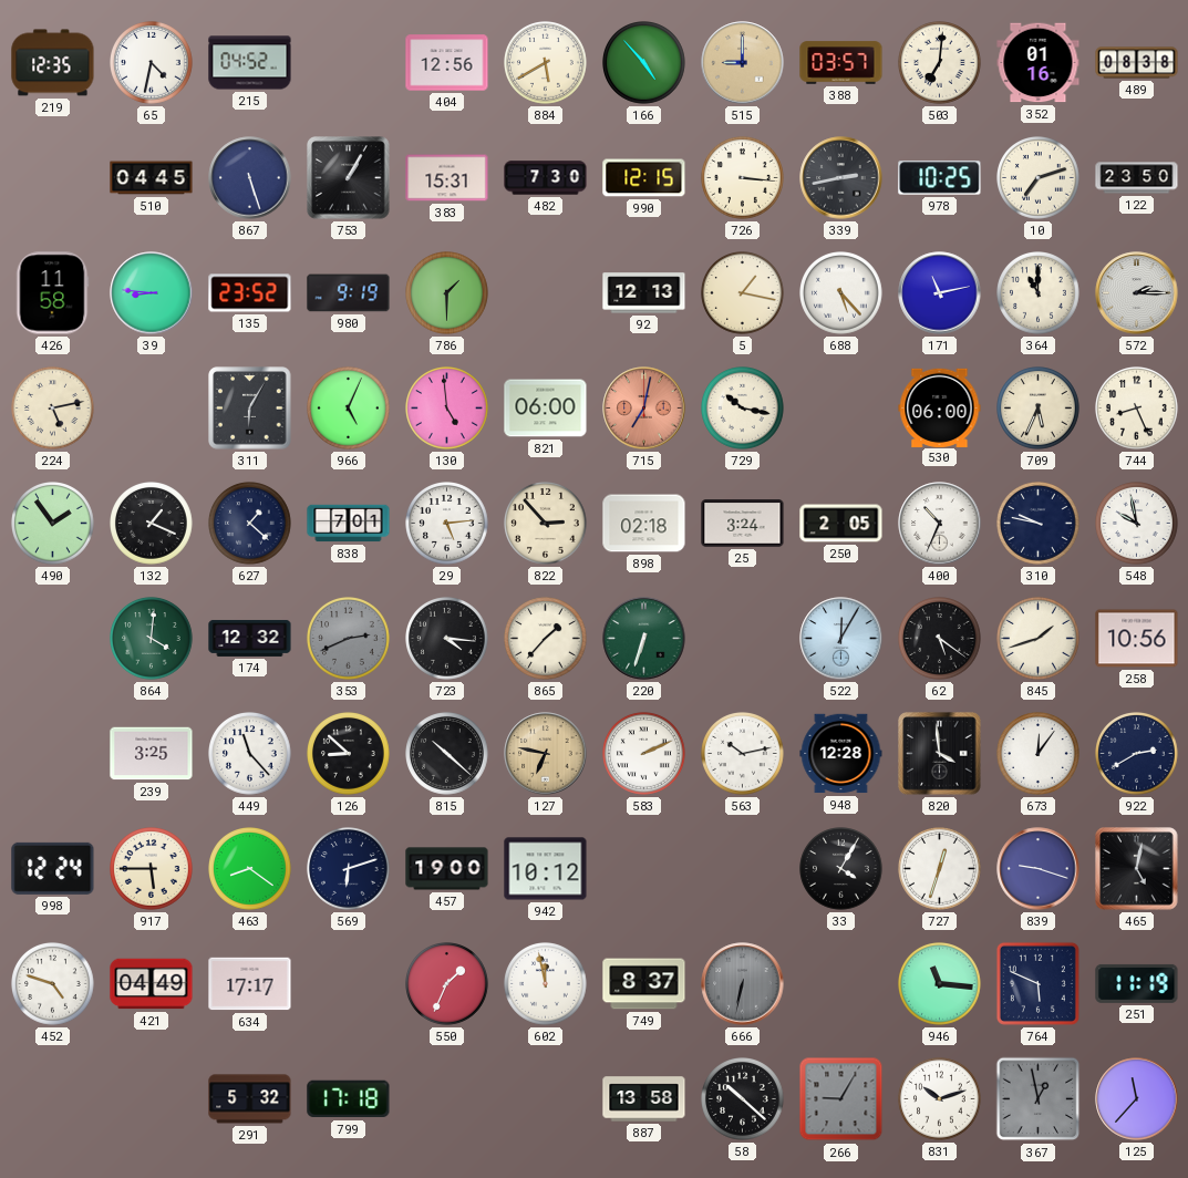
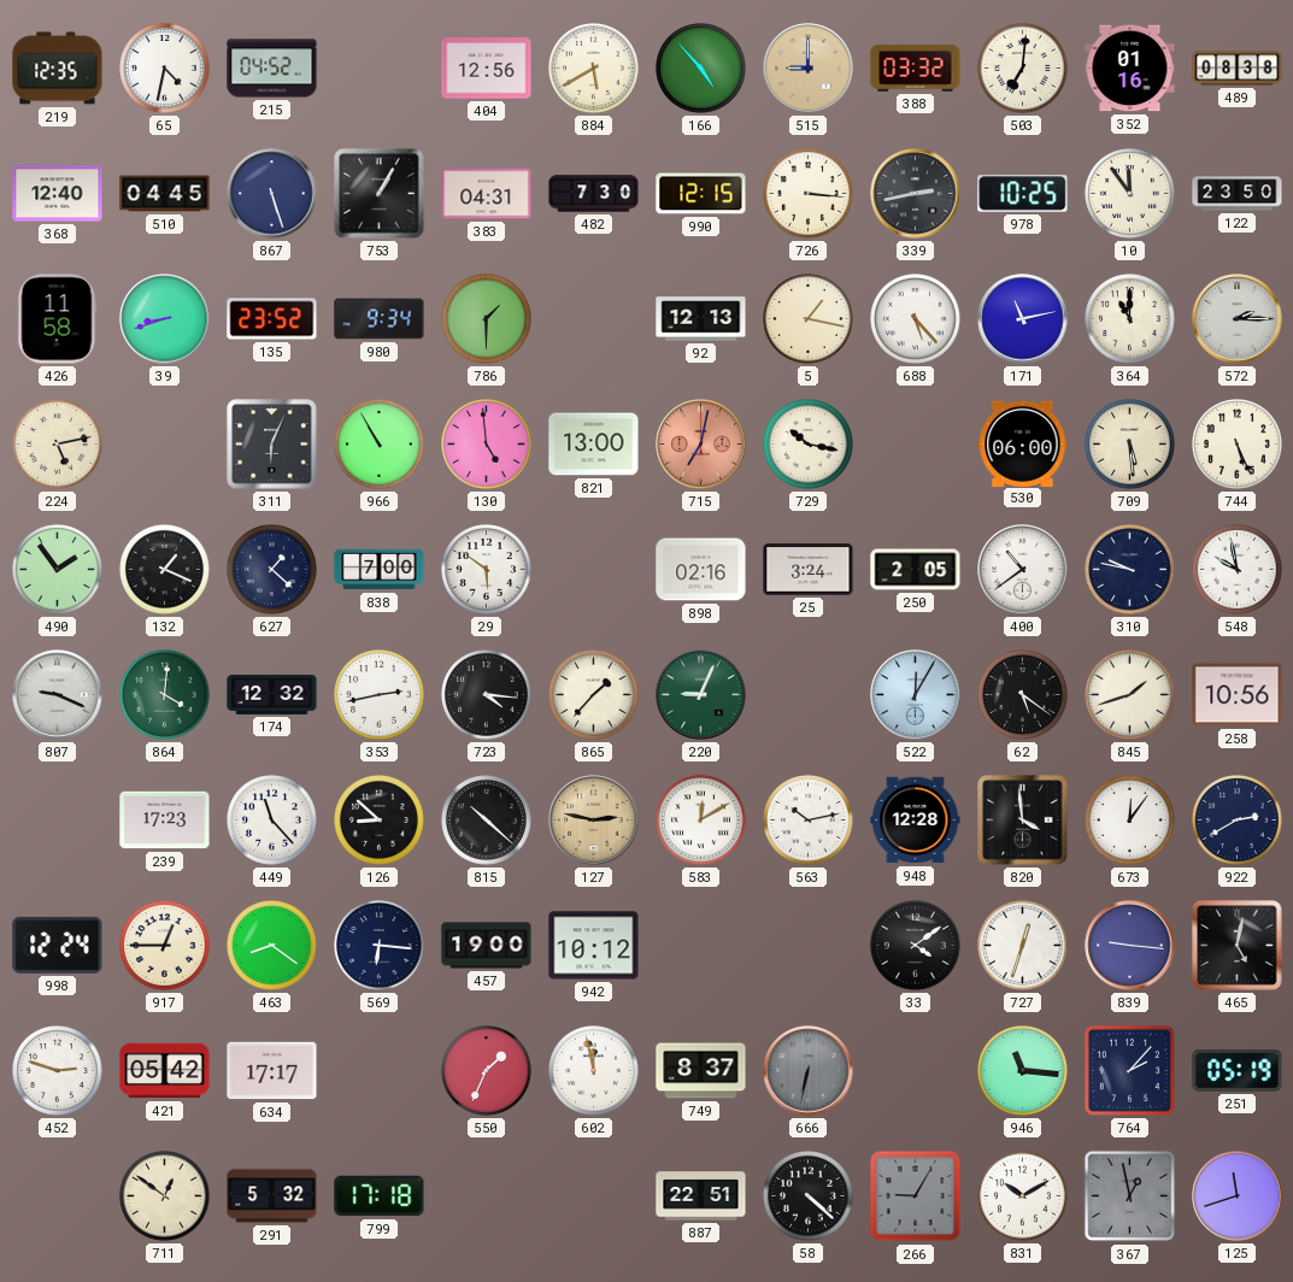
388: 03:57 -> 03:32
368: none -> 12:40
383: 15:31 -> 04:31
10: 7:12 -> 11:54
39: 8:46 -> 8:42
980: 9:19 -> 9:34
311: 6:05 -> 6:04
966: 5:04 -> 10:55
821: 06:00 -> 13:00
709: 5:34 -> 5:29
744: 8:26 -> 5:26
838: 7:01 -> 7:00
29: 5:14 -> 5:51
822: 2:53 -> none
898: 02:18 -> 02:16
400: 10:34 -> 10:39
807: none -> 9:19
353: 2:41 -> 2:43
353 dial: grey -> white
220: 6:33 -> 9:04
239: 3:25 -> 17:23
127: 6:47 -> 2:47
583: 2:11 -> 12:10
917: 5:45 -> 12:45
569: 6:12 -> 6:16
33: 4:05 -> 4:09
839: 9:18 -> 9:16
452: 4:48 -> 2:48
421: 04:49 -> 05:42
764: 5:49 -> 2:07
251: 11:19 -> 05:19
711: none -> 12:51
887: 13:58 -> 22:51
58: 10:22 -> 4:22
831: 10:12 -> 10:10
125: 11:37 -> 11:42
